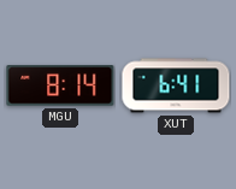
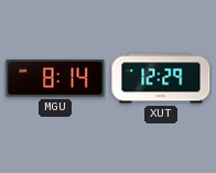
XUT: 6:41 -> 12:29
